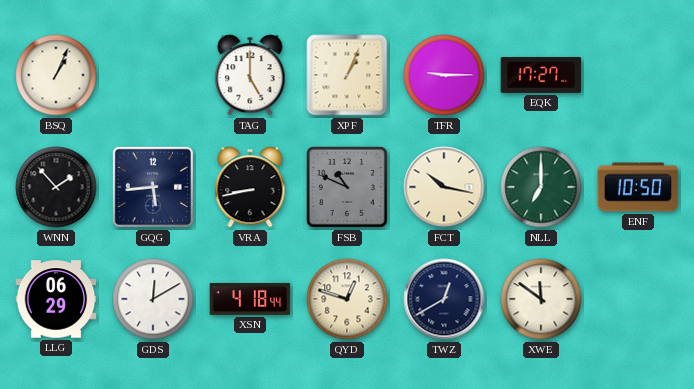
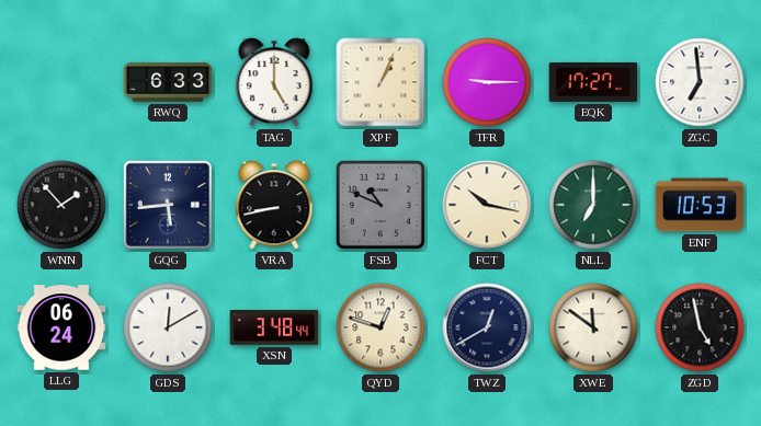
BSQ: 1:04 -> none
RWQ: none -> 6:33
ZGC: none -> 6:59
ENF: 10:50 -> 10:53
LLG: 06:29 -> 06:24
XSN: 4:18 -> 3:48
ZGD: none -> 4:58
